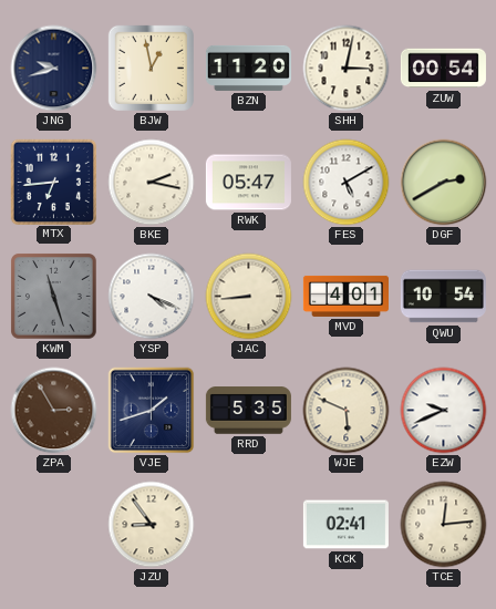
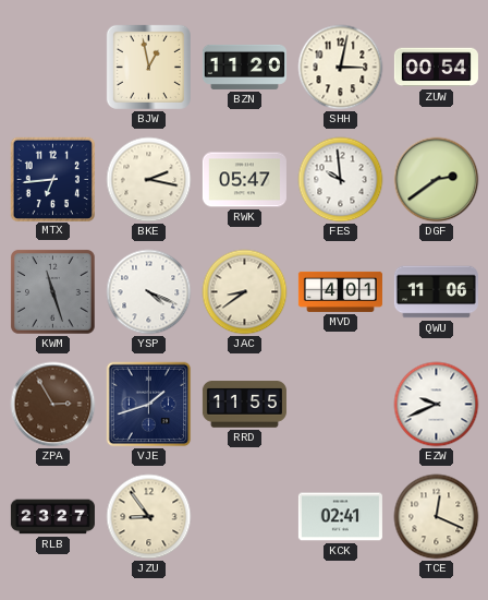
JNG: 9:42 -> none
FES: 5:10 -> 9:59
DGF: 2:40 -> 2:39
JAC: 8:44 -> 8:39
QWU: 10:54 -> 11:06
RRD: 5:35 -> 11:55
WJE: 5:49 -> none
RLB: none -> 23:27
TCE: 12:14 -> 12:19
